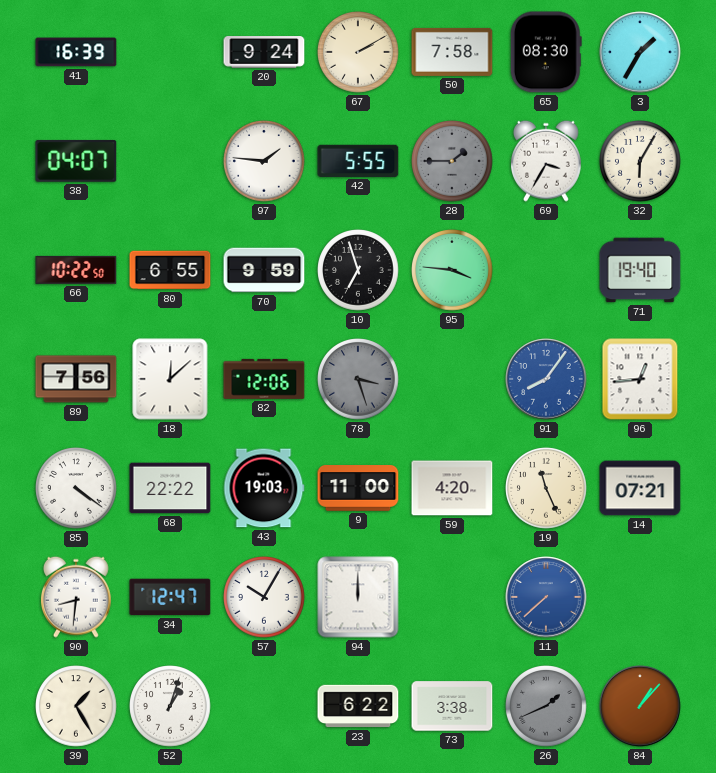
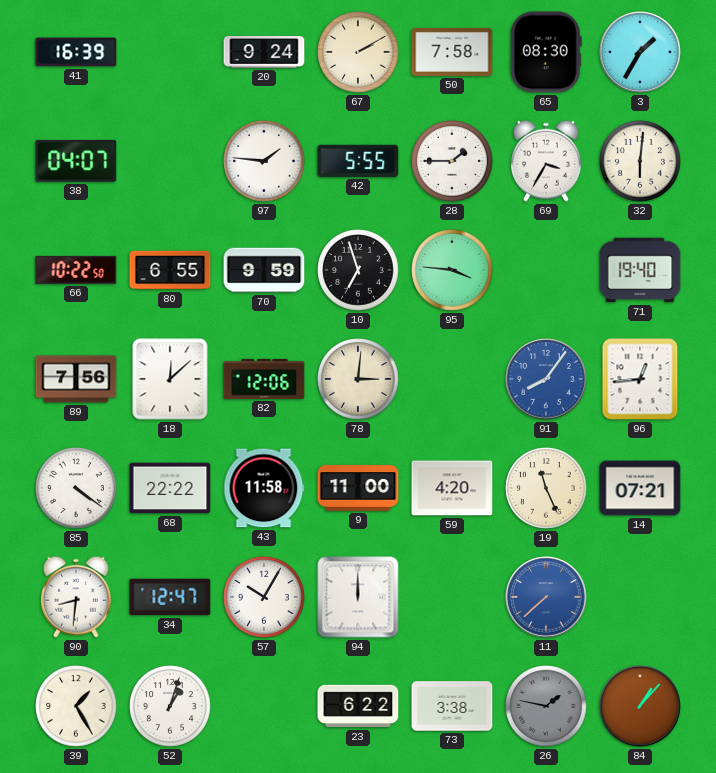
28 dial: grey -> white
32: 6:05 -> 6:01
78: 3:27 -> 3:01
78 dial: grey -> cream
43: 19:03 -> 11:58
26: 1:41 -> 1:47
